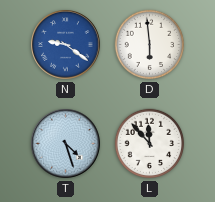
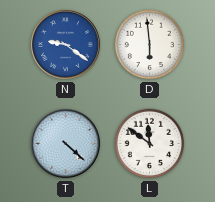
T: 4:27 -> 4:22
L: 11:53 -> 11:51
